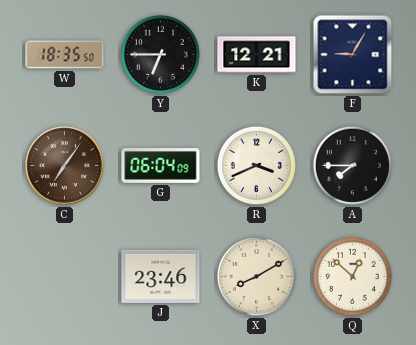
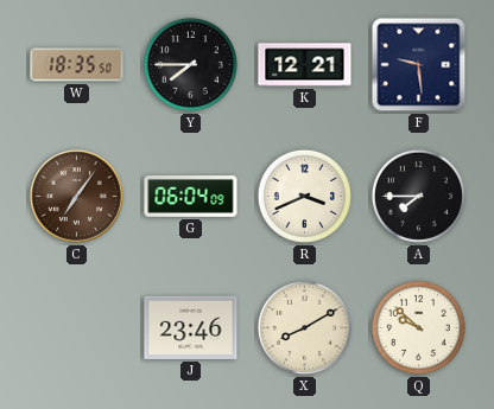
Y: 6:45 -> 7:45
F: 9:05 -> 9:29
Q: 12:52 -> 9:52
